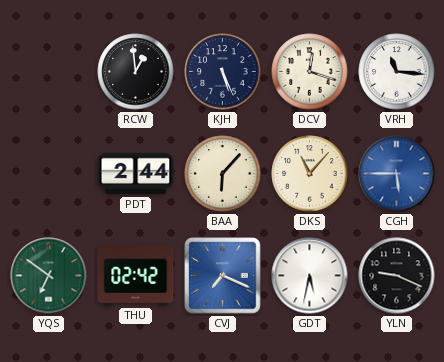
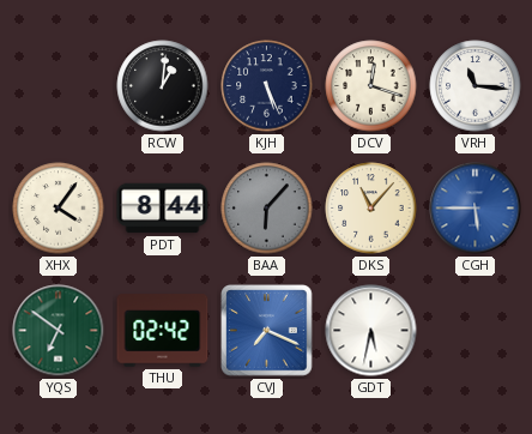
RCW: 12:59 -> 1:01
XHX: none -> 4:06
PDT: 2:44 -> 8:44
BAA dial: cream -> grey
YLN: 9:19 -> none
